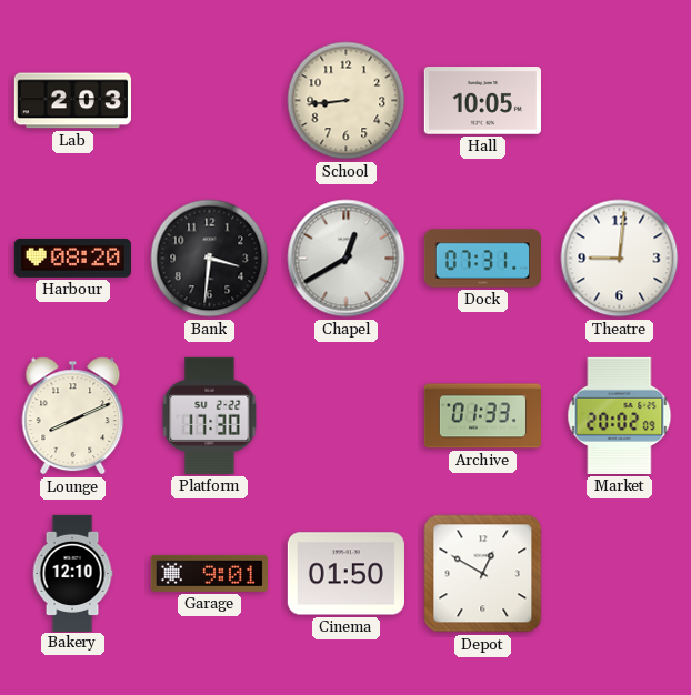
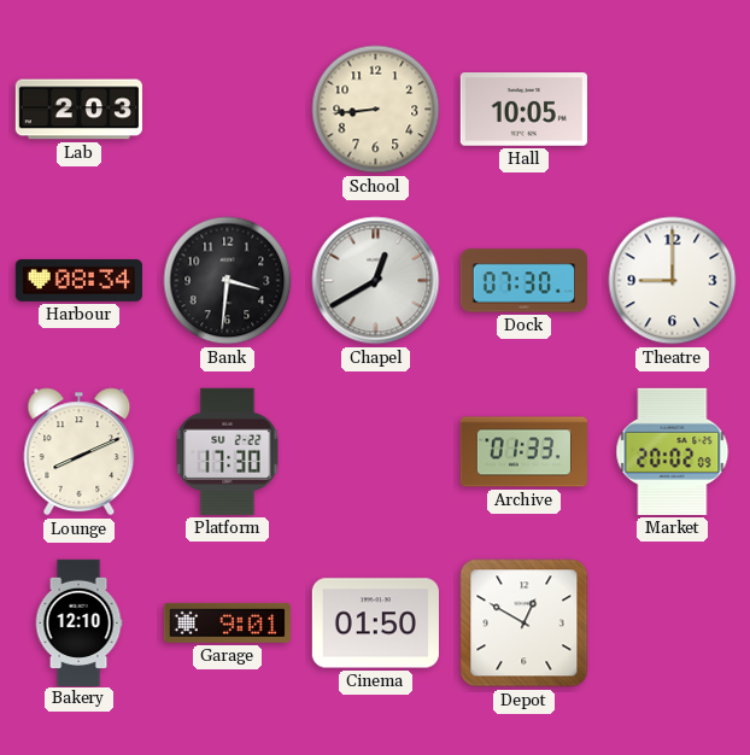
Harbour: 08:20 -> 08:34
Dock: 07:31 -> 07:30
Theatre: 9:01 -> 9:00
